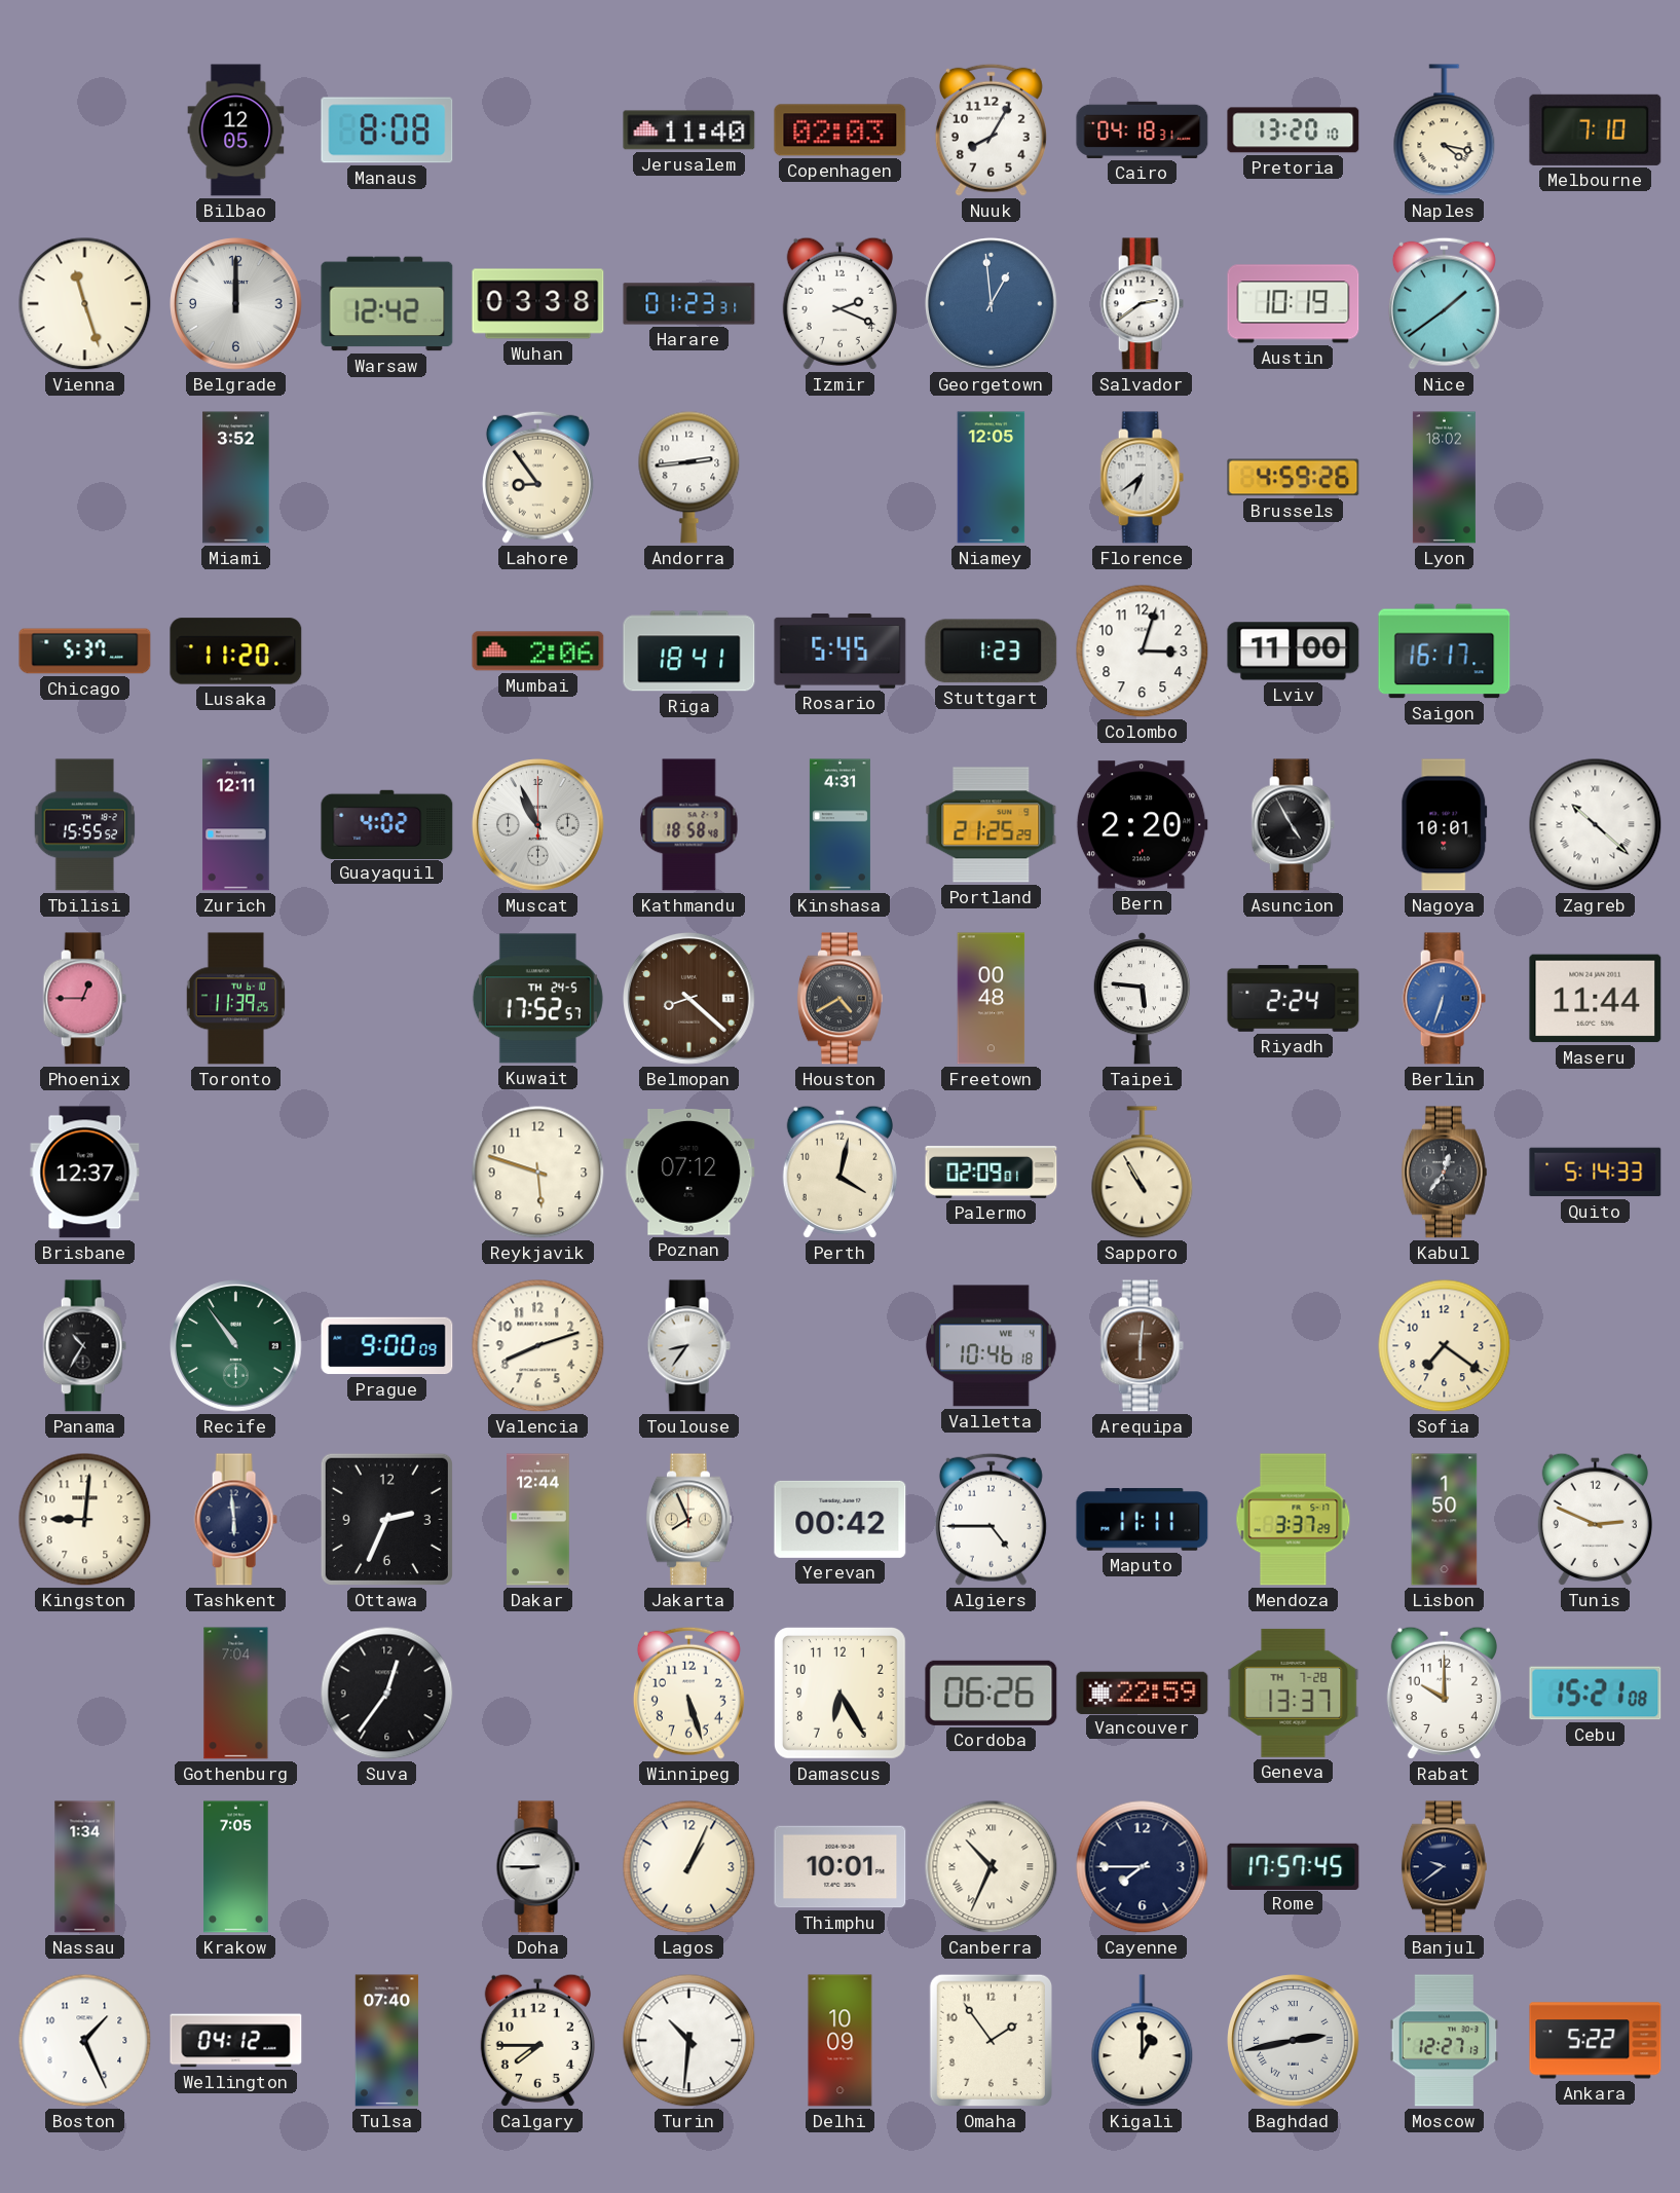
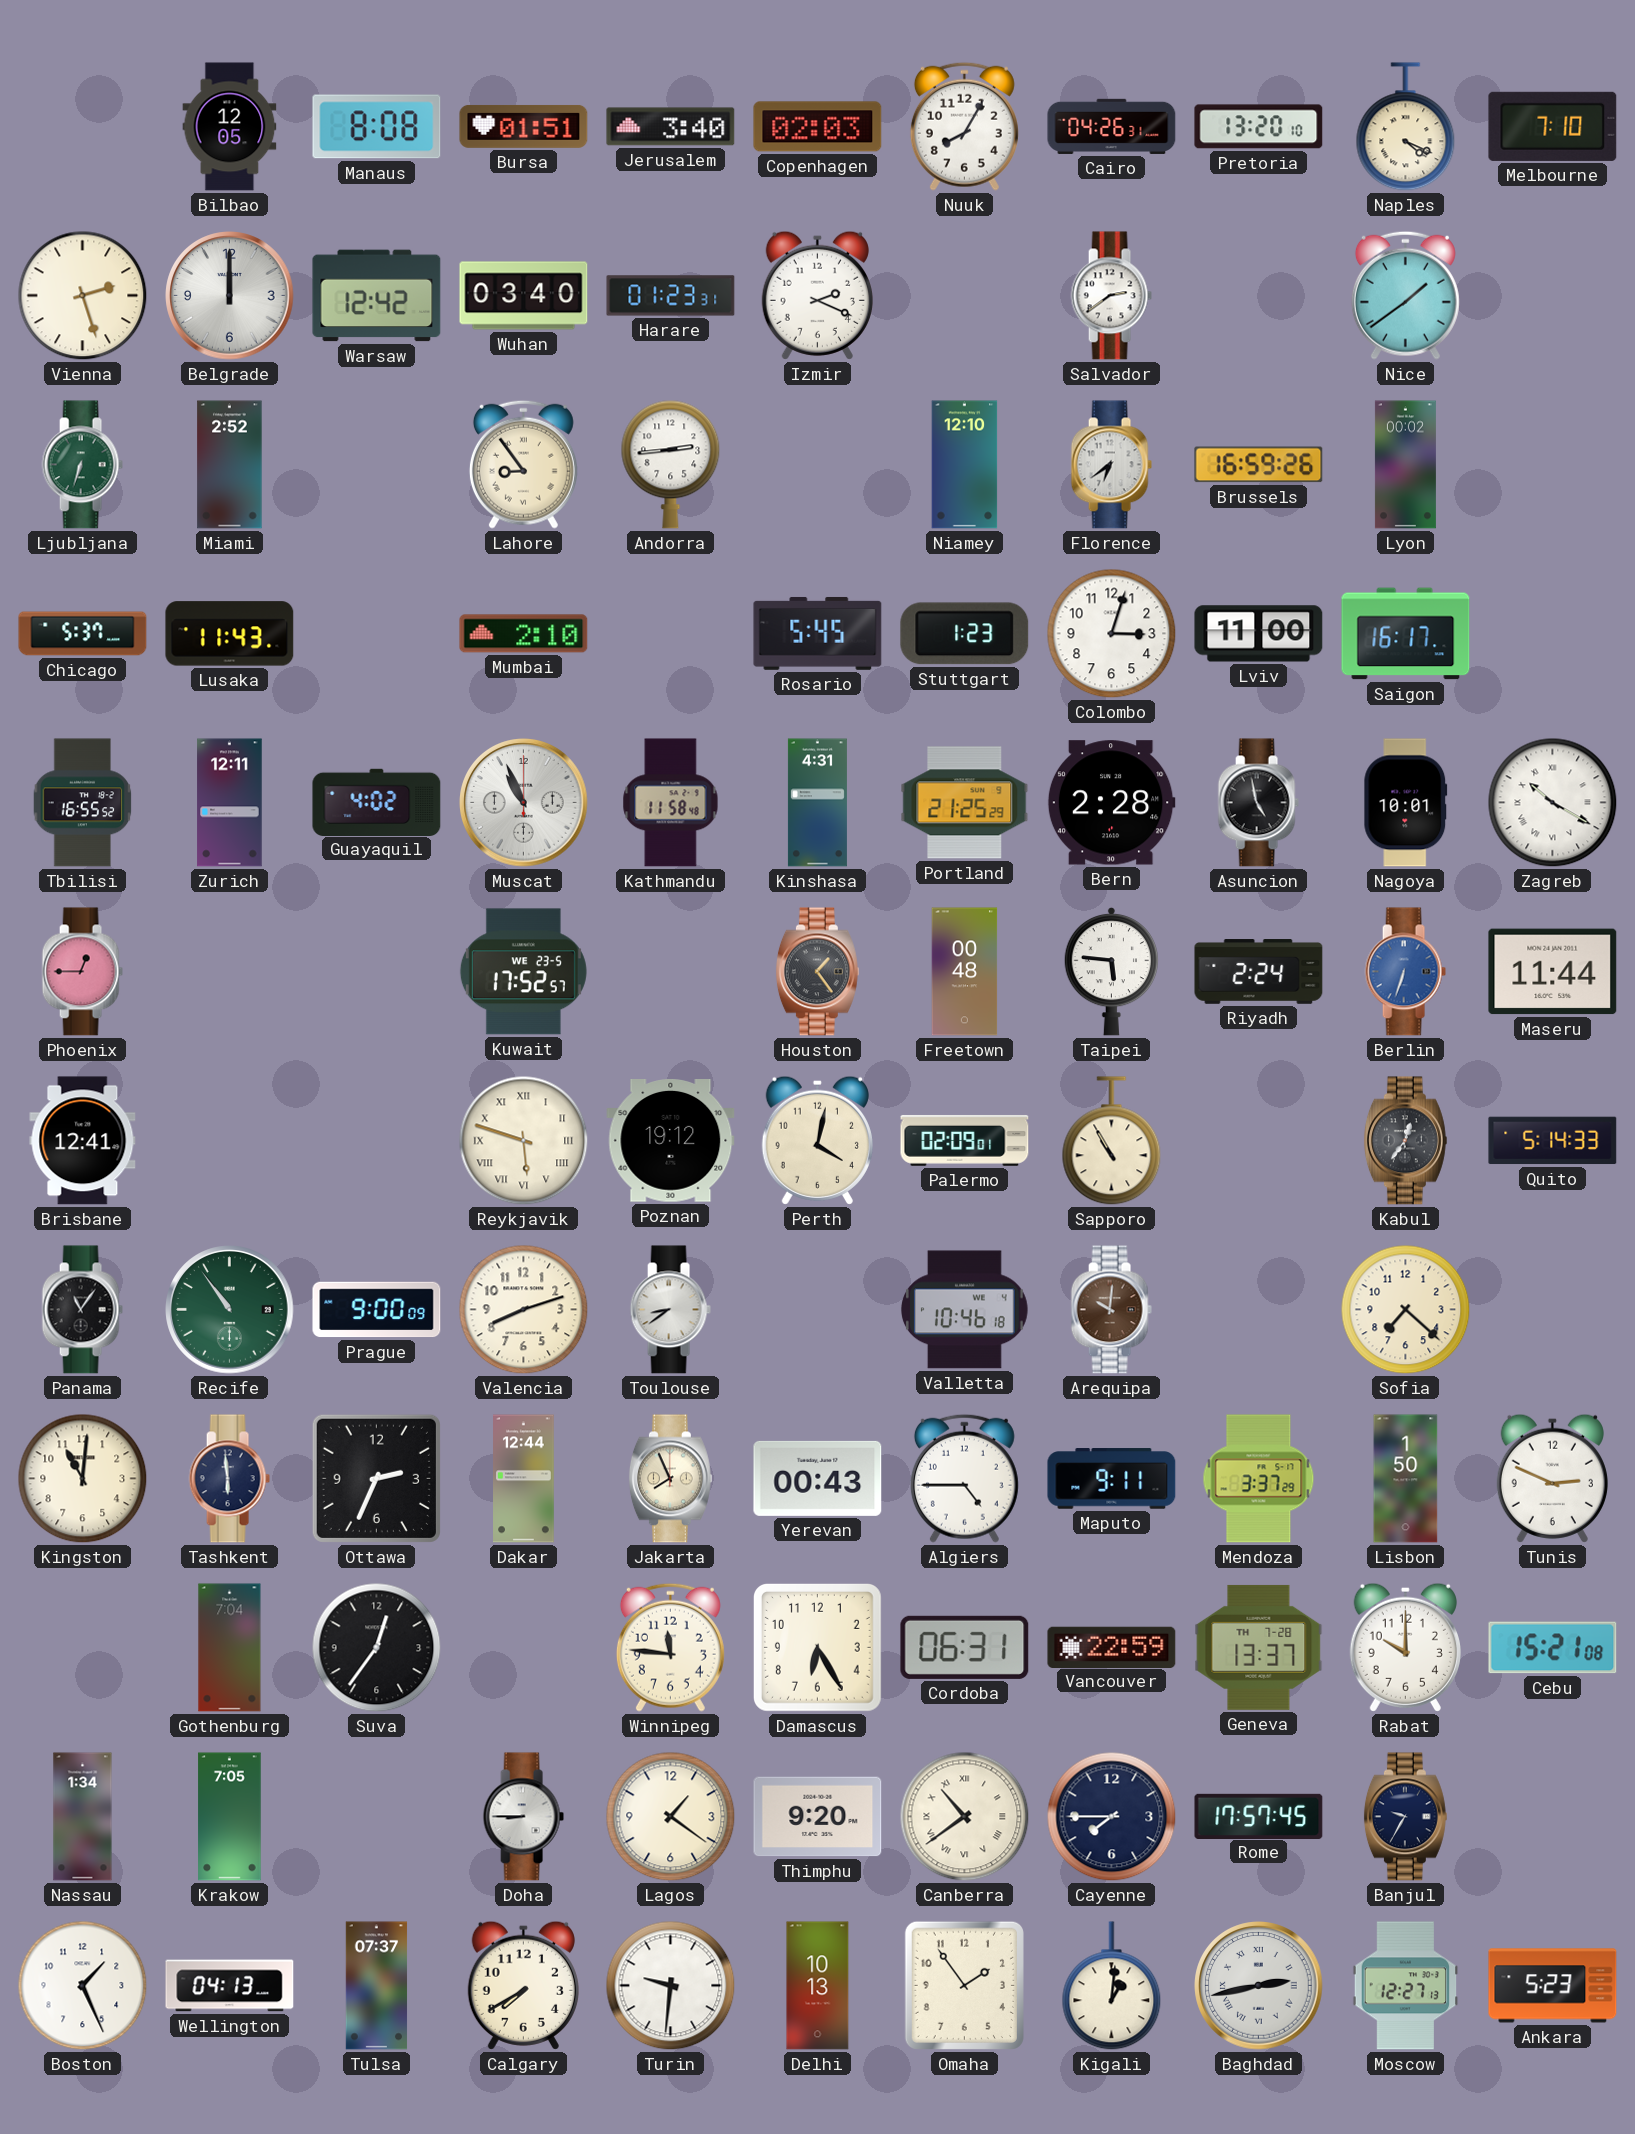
Bursa: none -> 01:51
Jerusalem: 11:40 -> 3:40
Cairo: 04:18 -> 04:26
Naples: 4:17 -> 4:19
Vienna: 11:27 -> 2:27
Wuhan: 03:38 -> 03:40
Georgetown: 12:59 -> none
Austin: 10:19 -> none
Ljubljana: none -> 6:33
Miami: 3:52 -> 2:52
Niamey: 12:05 -> 12:10
Brussels: 4:59 -> 16:59
Lyon: 18:02 -> 00:02
Lusaka: 11:20 -> 11:43
Mumbai: 2:06 -> 2:10
Riga: 18:41 -> none
Tbilisi: 15:55 -> 16:55
Kathmandu: 18:58 -> 11:58
Bern: 2:20 -> 2:28
Asuncion: 4:55 -> 4:58
Zagreb: 10:22 -> 10:20
Toronto: 11:39 -> none
Kuwait date: TH 24-5 -> WE 23-5
Belmopan: 8:22 -> none
Houston: 4:40 -> 1:24
Brisbane: 12:37 -> 12:41
Reykjavik numerals: Arabic -> Roman
Poznan: 07:12 -> 19:12
Panama: 10:35 -> 11:06
Toulouse: 8:36 -> 8:39
Arequipa: 6:01 -> 10:01
Sofia: 7:21 -> 7:22
Kingston: 9:01 -> 11:01
Yerevan: 00:42 -> 00:43
Maputo: 11:11 -> 9:11
Winnipeg: 5:27 -> 11:46
Cordoba: 06:26 -> 06:31
Lagos: 1:04 -> 1:21
Thimphu: 10:01 -> 9:20
Canberra: 10:34 -> 10:39
Banjul: 9:39 -> 9:35
Wellington: 04:12 -> 04:13
Tulsa: 07:40 -> 07:37
Calgary: 7:45 -> 7:40
Turin: 10:31 -> 9:31
Delhi: 10:09 -> 10:13
Kigali: 1:00 -> 1:01
Ankara: 5:22 -> 5:23
